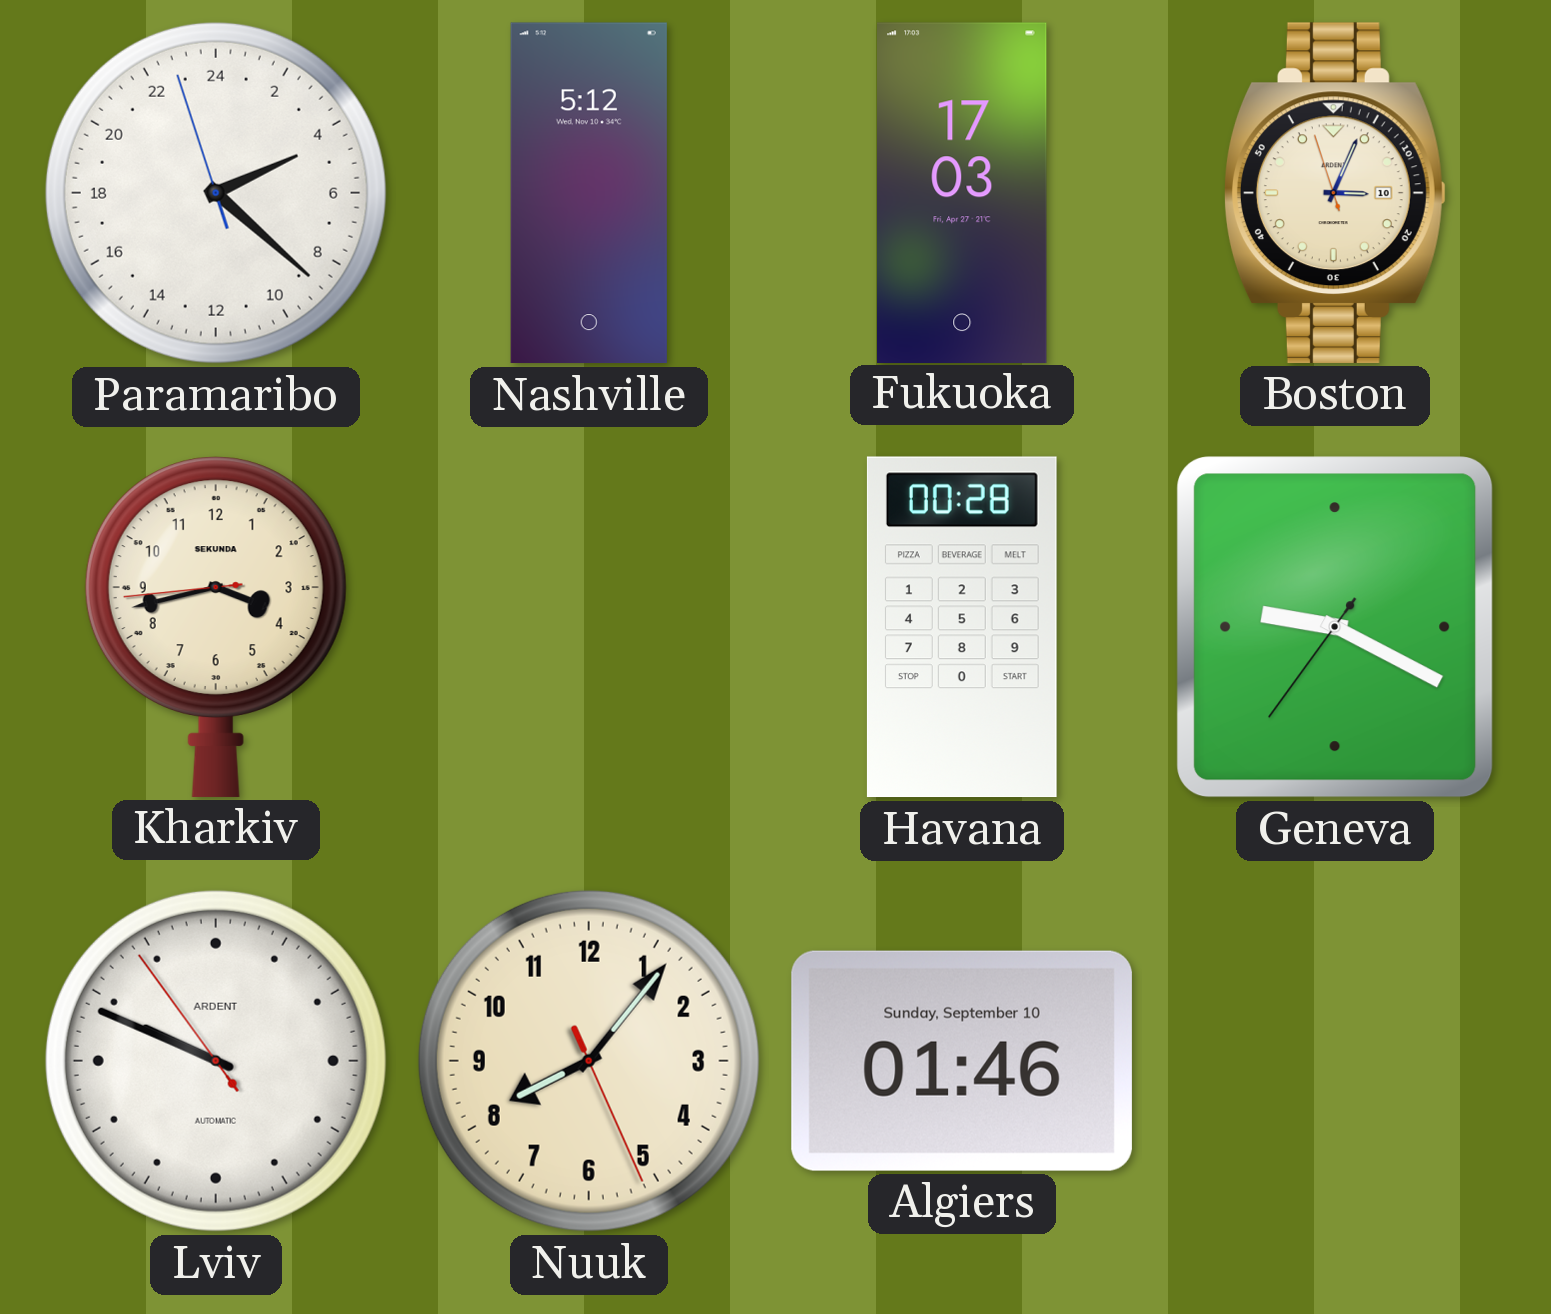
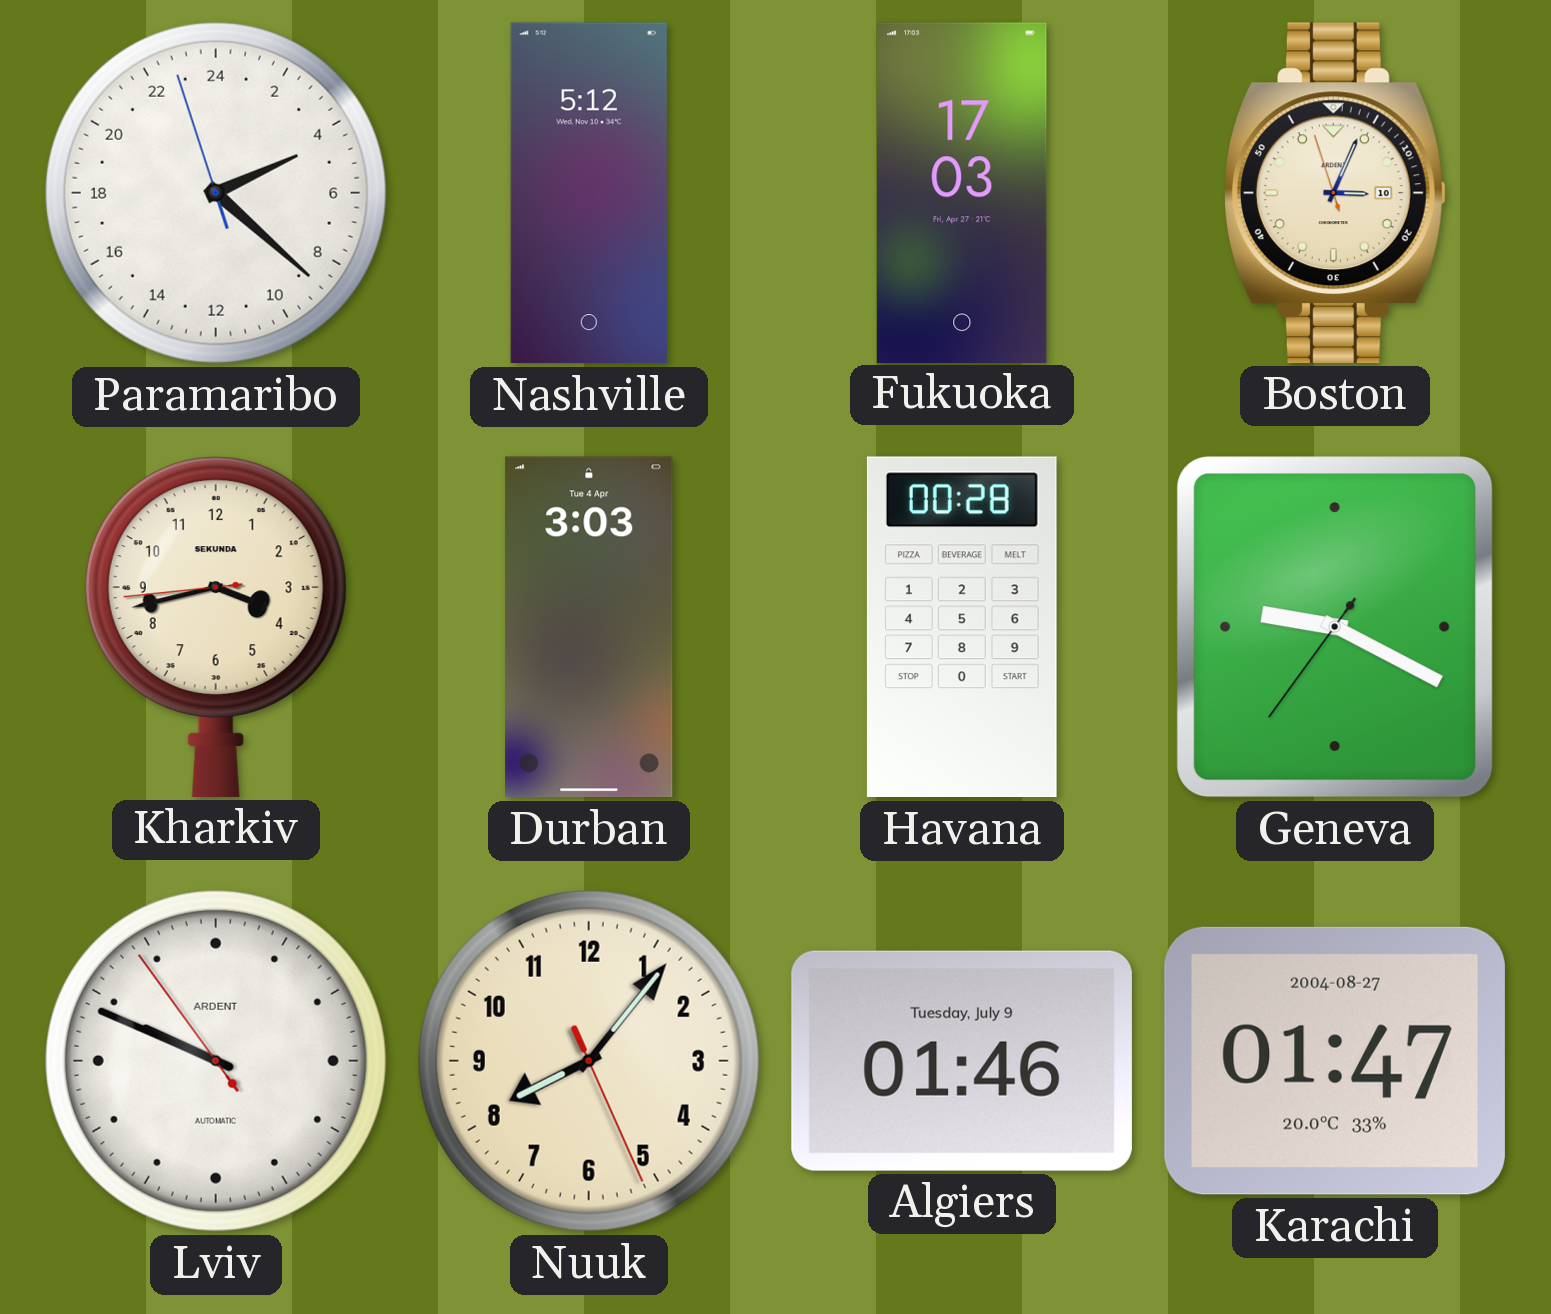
Durban: none -> 3:03
Algiers date: Sunday, September 10 -> Tuesday, July 9
Karachi: none -> 01:47
